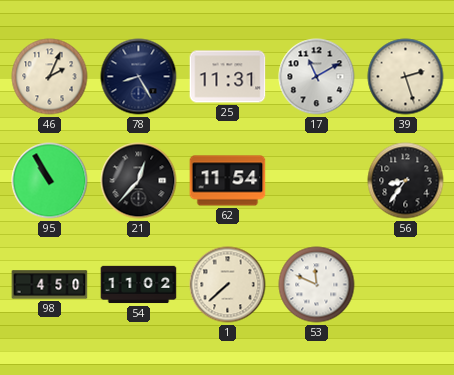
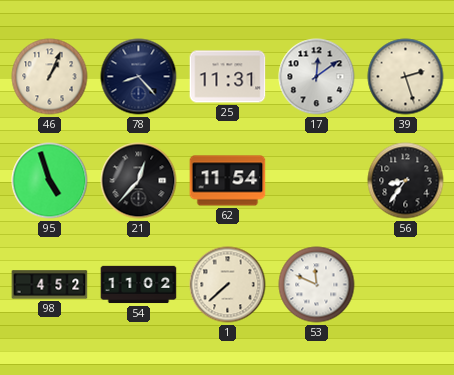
46: 2:04 -> 1:04
78: 8:25 -> 8:23
17: 11:10 -> 12:09
95: 10:55 -> 4:57
98: 4:50 -> 4:52
